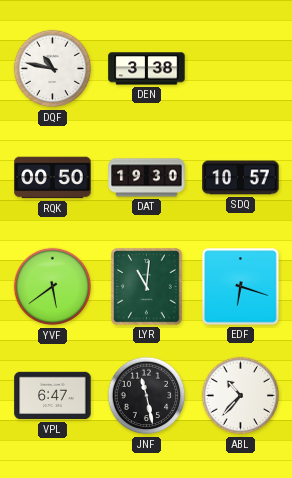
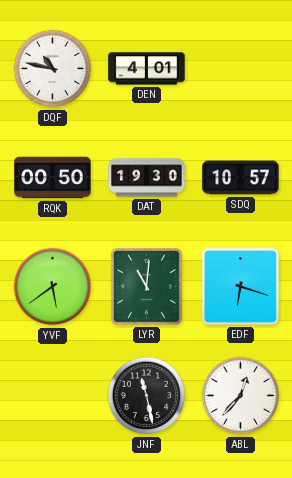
DEN: 3:38 -> 4:01
VPL: 6:47 -> none
ABL: 10:37 -> 12:37
